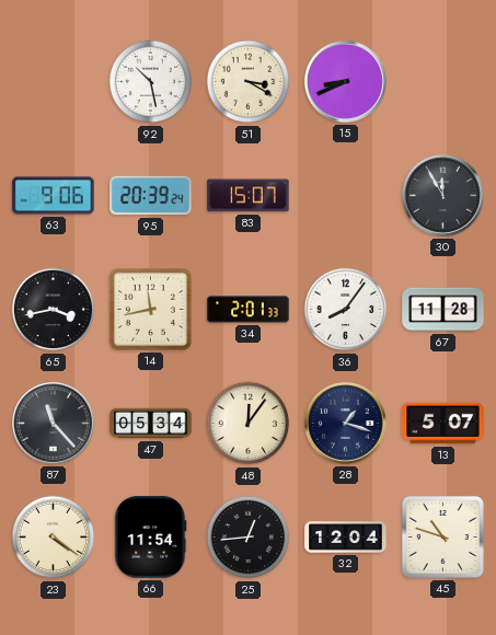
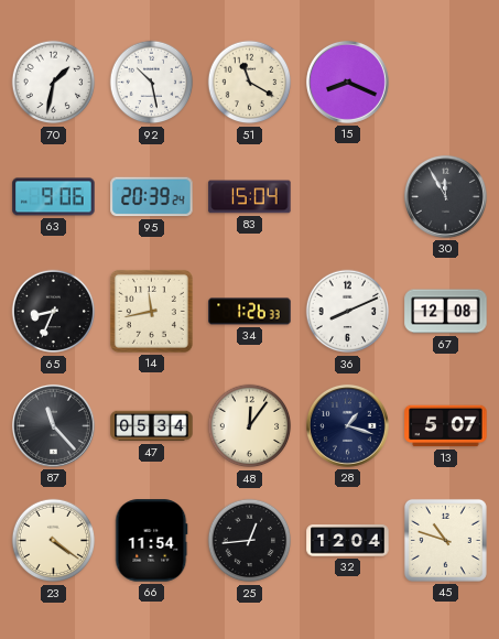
70: none -> 1:32
51: 3:20 -> 11:20
15: 8:41 -> 8:19
83: 15:07 -> 15:04
65: 3:43 -> 8:34
34: 2:01 -> 1:26
36: 8:06 -> 8:11
67: 11:28 -> 12:08
